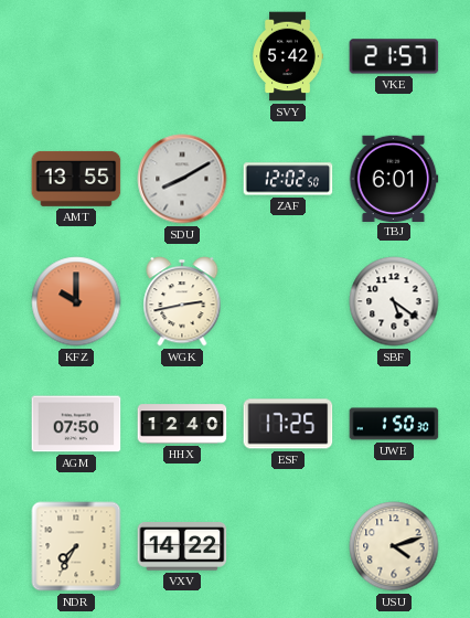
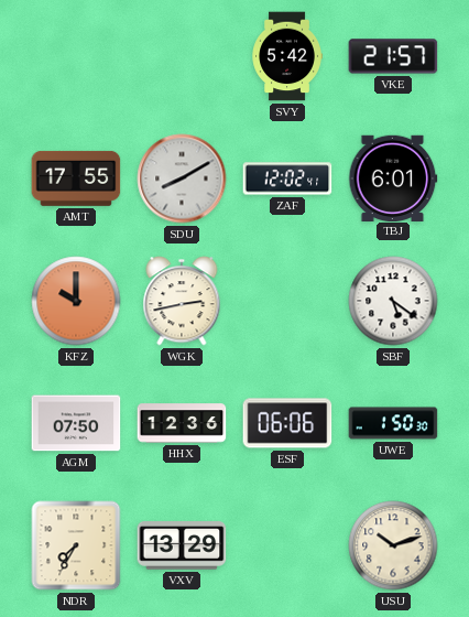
AMT: 13:55 -> 17:55
ZAF: 12:02:50 -> 12:02:41
HHX: 12:40 -> 12:36
ESF: 17:25 -> 06:06
VXV: 14:22 -> 13:29
USU: 4:12 -> 10:12
